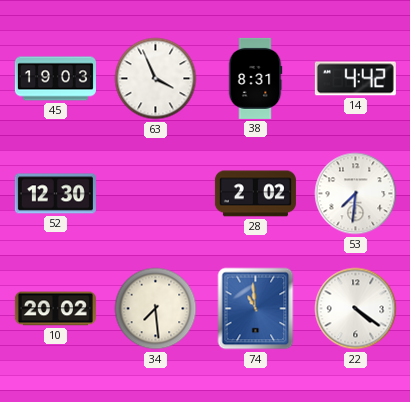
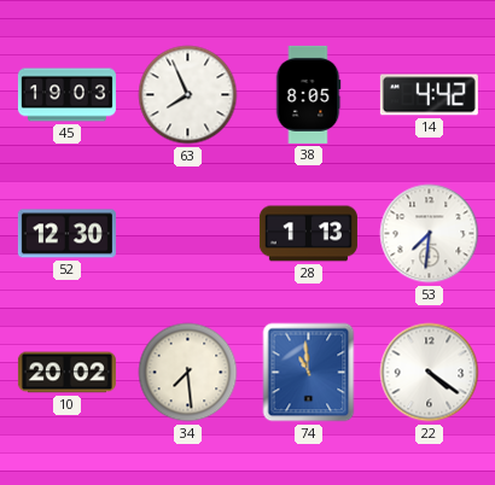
63: 3:56 -> 7:56
38: 8:31 -> 8:05
28: 2:02 -> 1:13
